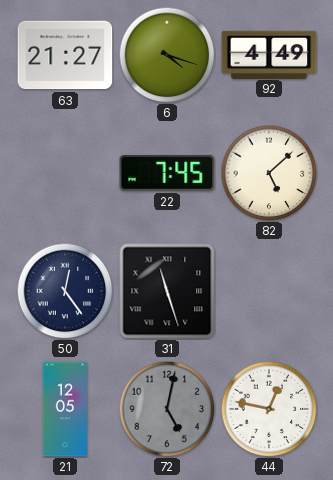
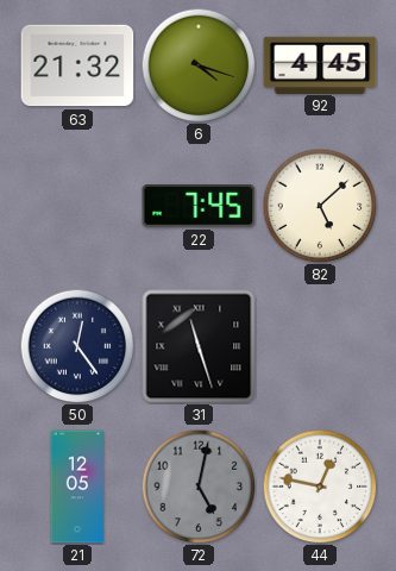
63: 21:27 -> 21:32
92: 4:49 -> 4:45
